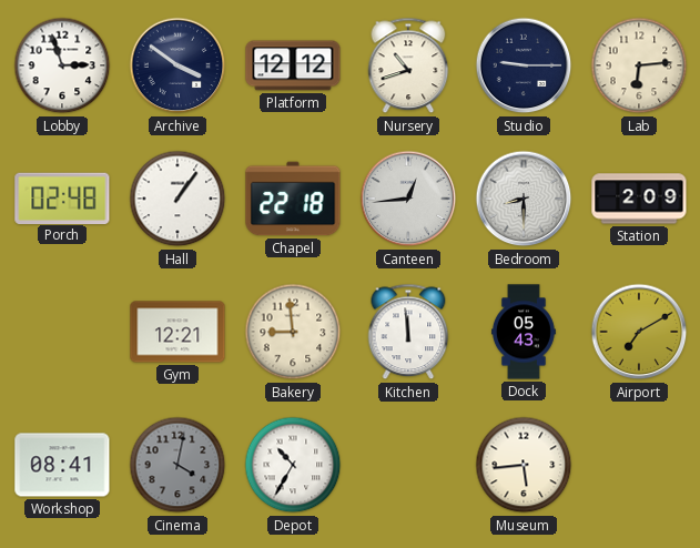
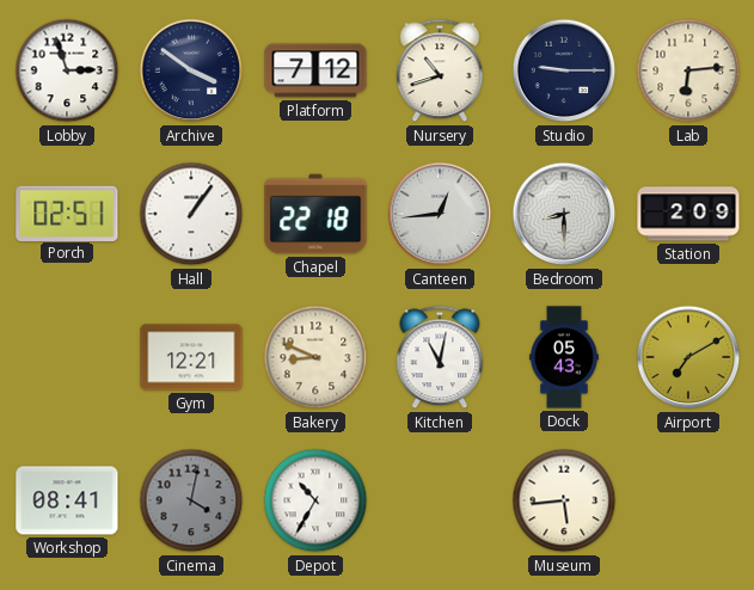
Platform: 12:12 -> 7:12
Porch: 02:48 -> 02:51
Bakery: 8:59 -> 8:49
Kitchen: 11:59 -> 11:02
